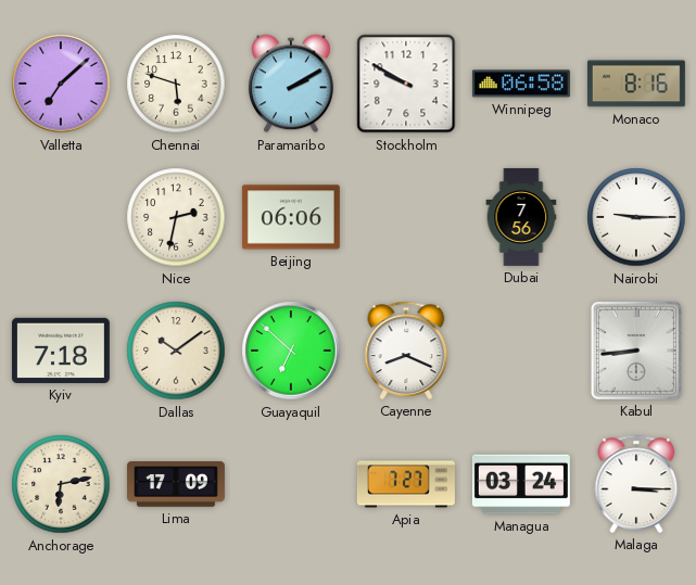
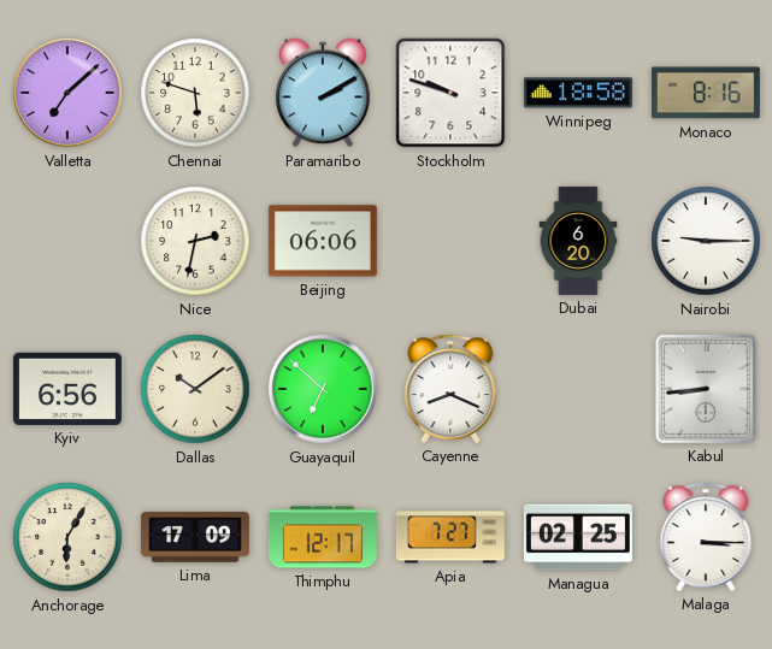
Stockholm: 9:50 -> 9:48
Winnipeg: 06:58 -> 18:58
Dubai: 7:56 -> 6:20
Kyiv: 7:18 -> 6:56
Anchorage: 6:13 -> 6:05
Thimphu: none -> 12:17
Managua: 03:24 -> 02:25
